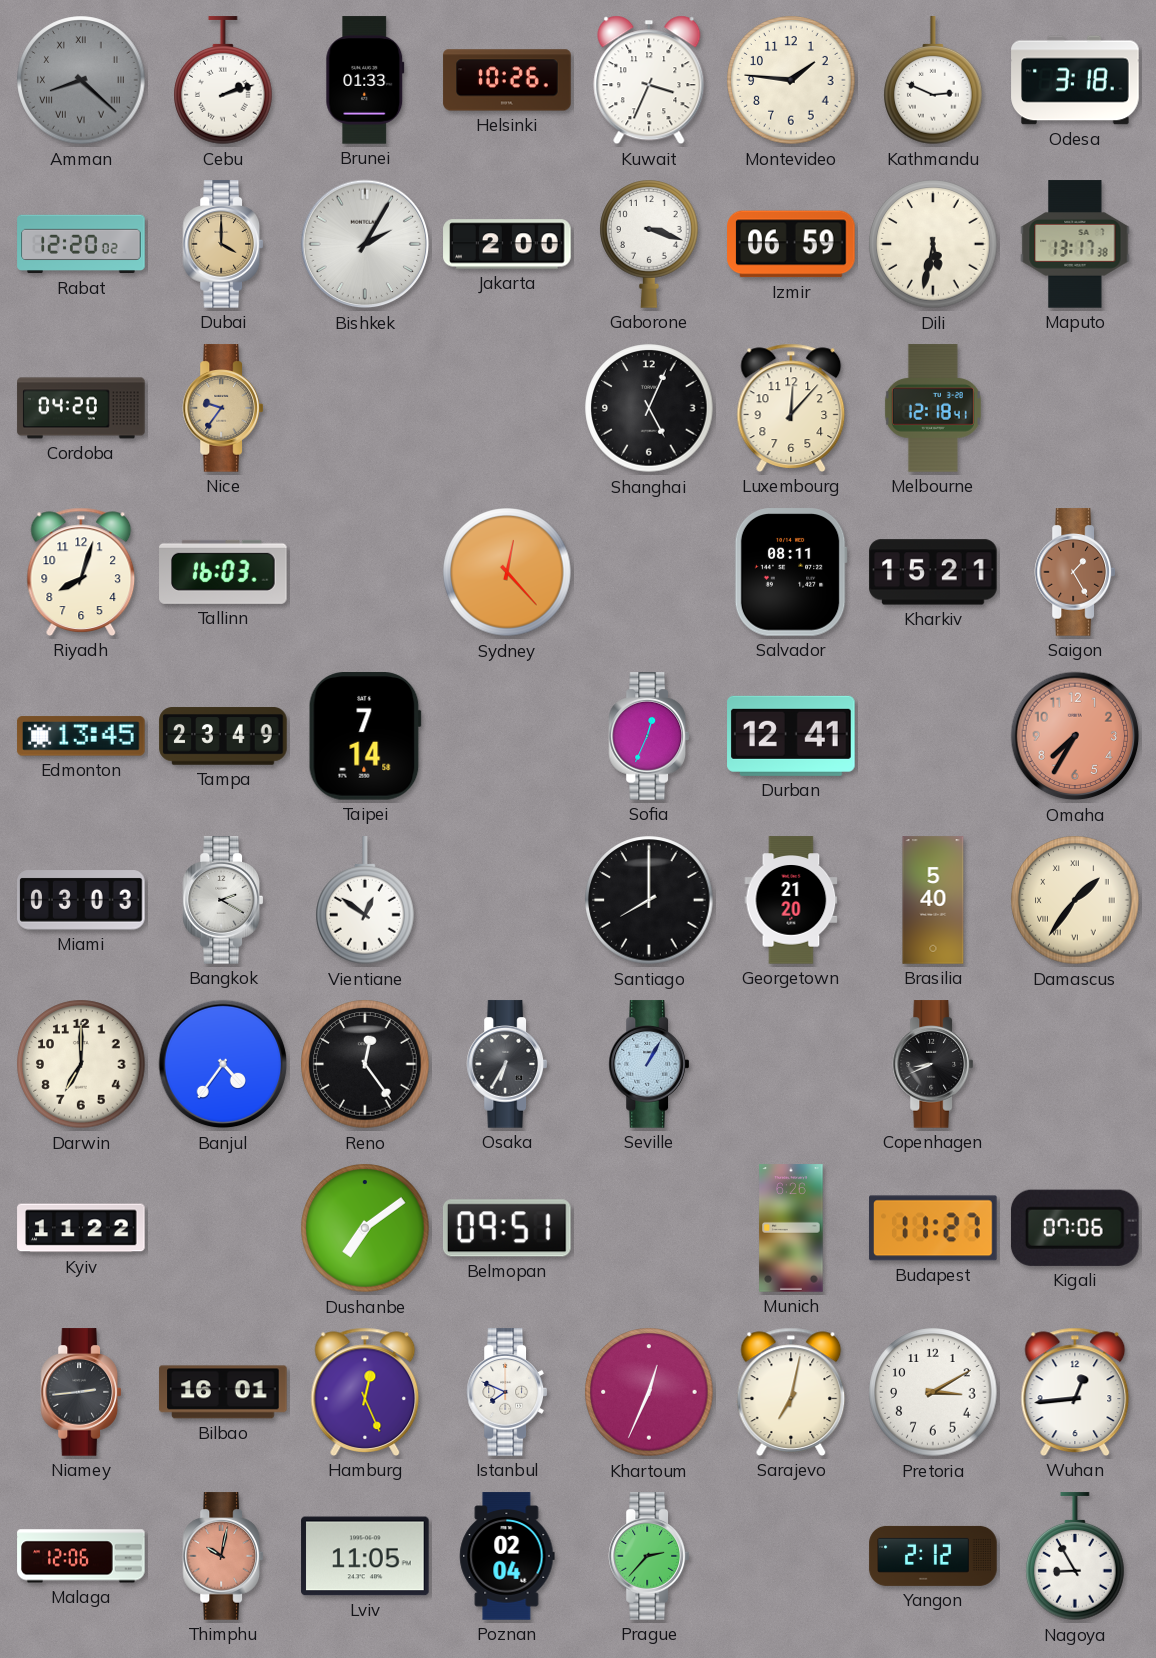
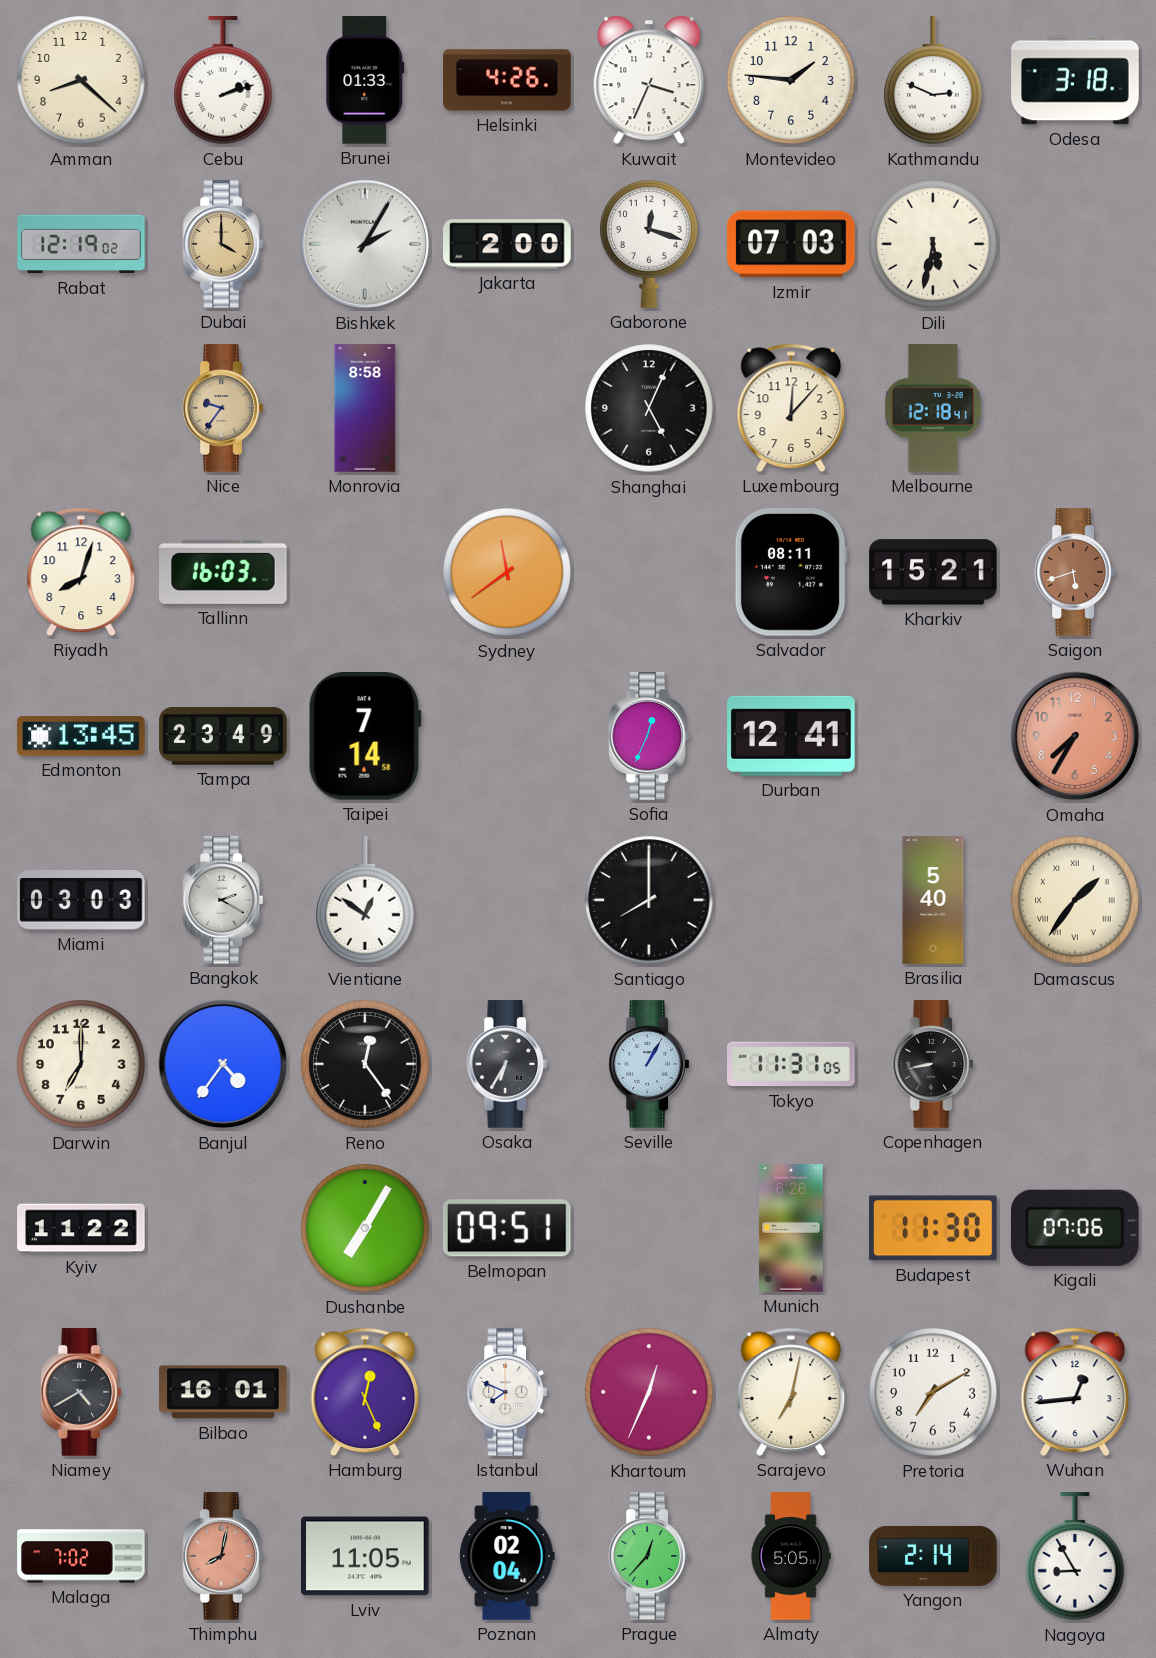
Amman dial: grey -> cream
Amman numerals: Roman -> Arabic
Helsinki: 10:26 -> 4:26
Rabat: 12:20 -> 12:19
Gaborone: 3:18 -> 12:18
Izmir: 06:59 -> 07:03
Maputo: 13:17 -> none
Cordoba: 04:20 -> none
Monrovia: none -> 8:58
Sydney: 12:23 -> 11:39
Saigon: 1:25 -> 5:42
Georgetown: 21:20 -> none
Tokyo: none -> 11:31
Copenhagen: 8:41 -> 8:43
Dushanbe: 7:09 -> 7:05
Budapest: 11:27 -> 11:30
Niamey: 2:44 -> 4:40
Pretoria: 3:10 -> 7:10
Malaga: 12:06 -> 7:02
Thimphu: 10:02 -> 8:02
Prague: 2:37 -> 12:37
Almaty: none -> 5:05
Yangon: 2:12 -> 2:14
